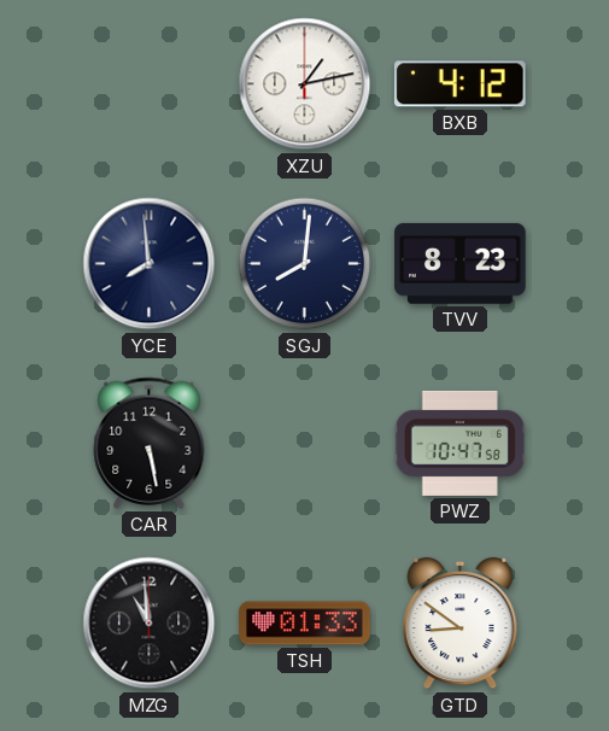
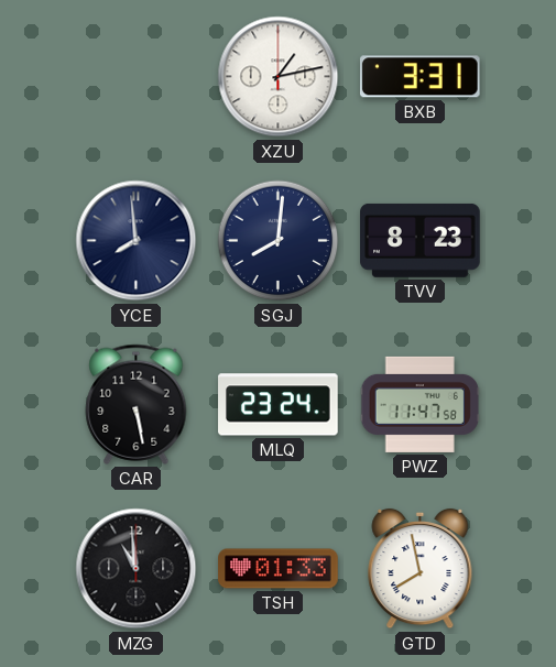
BXB: 4:12 -> 3:31
MLQ: none -> 23:24
PWZ: 10:47 -> 11:47
GTD: 8:51 -> 7:58
